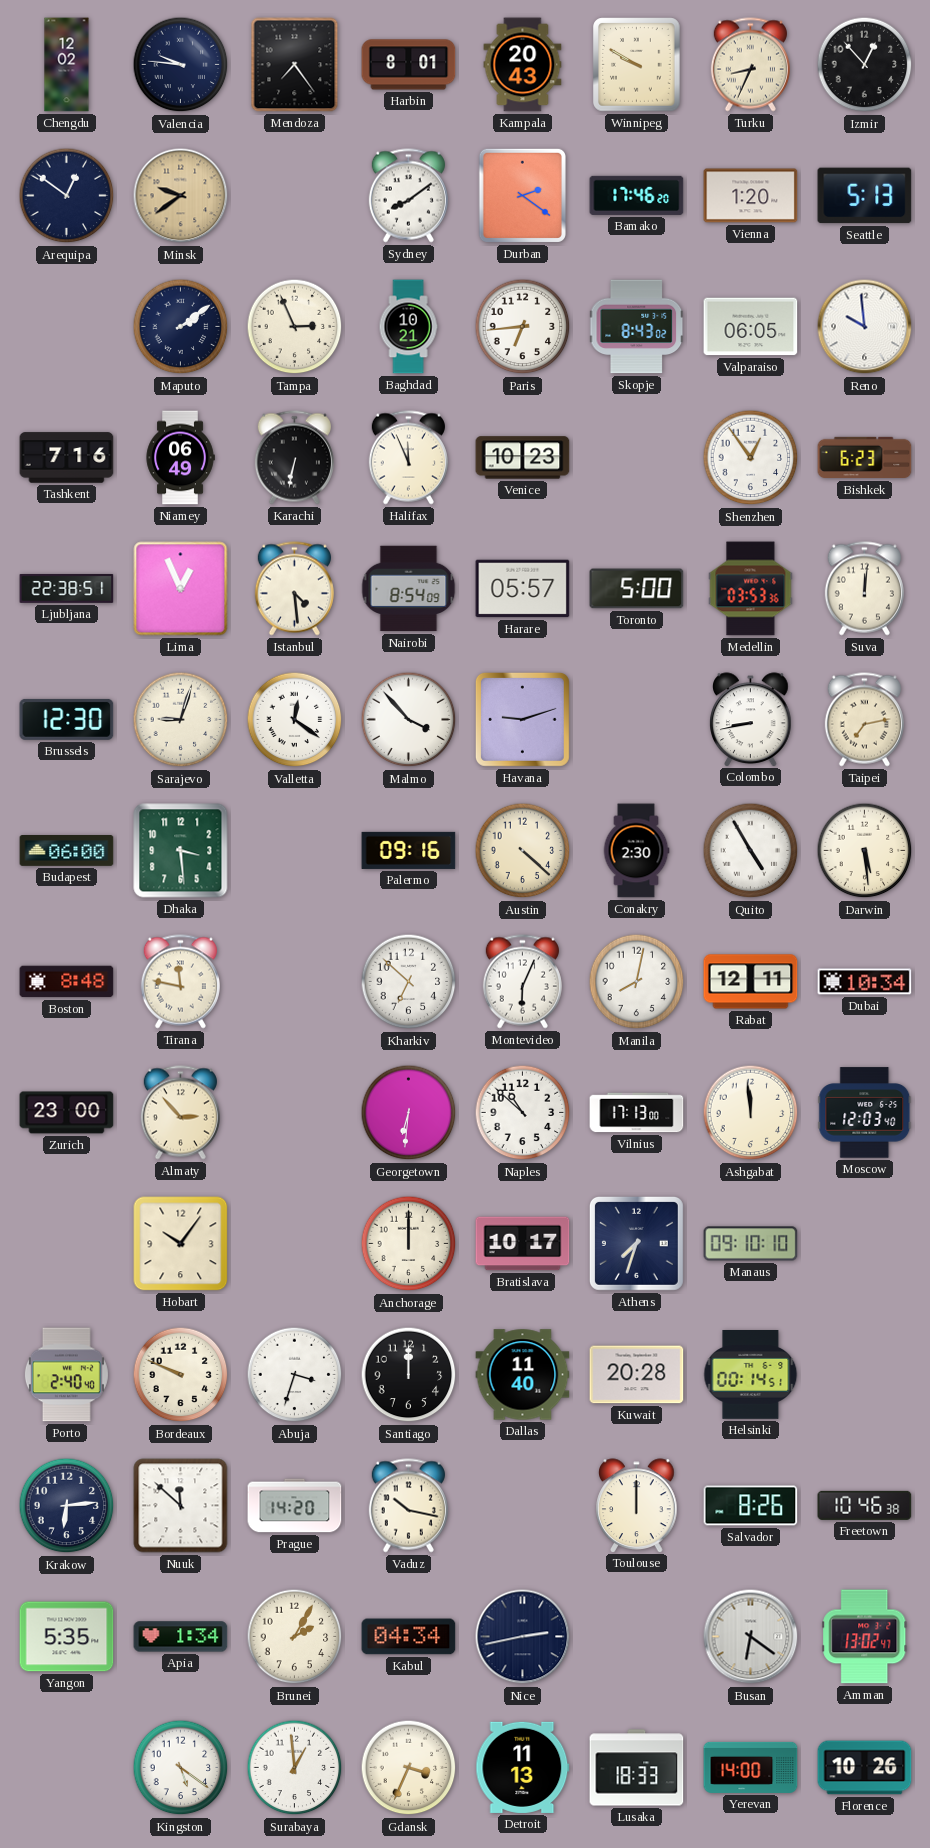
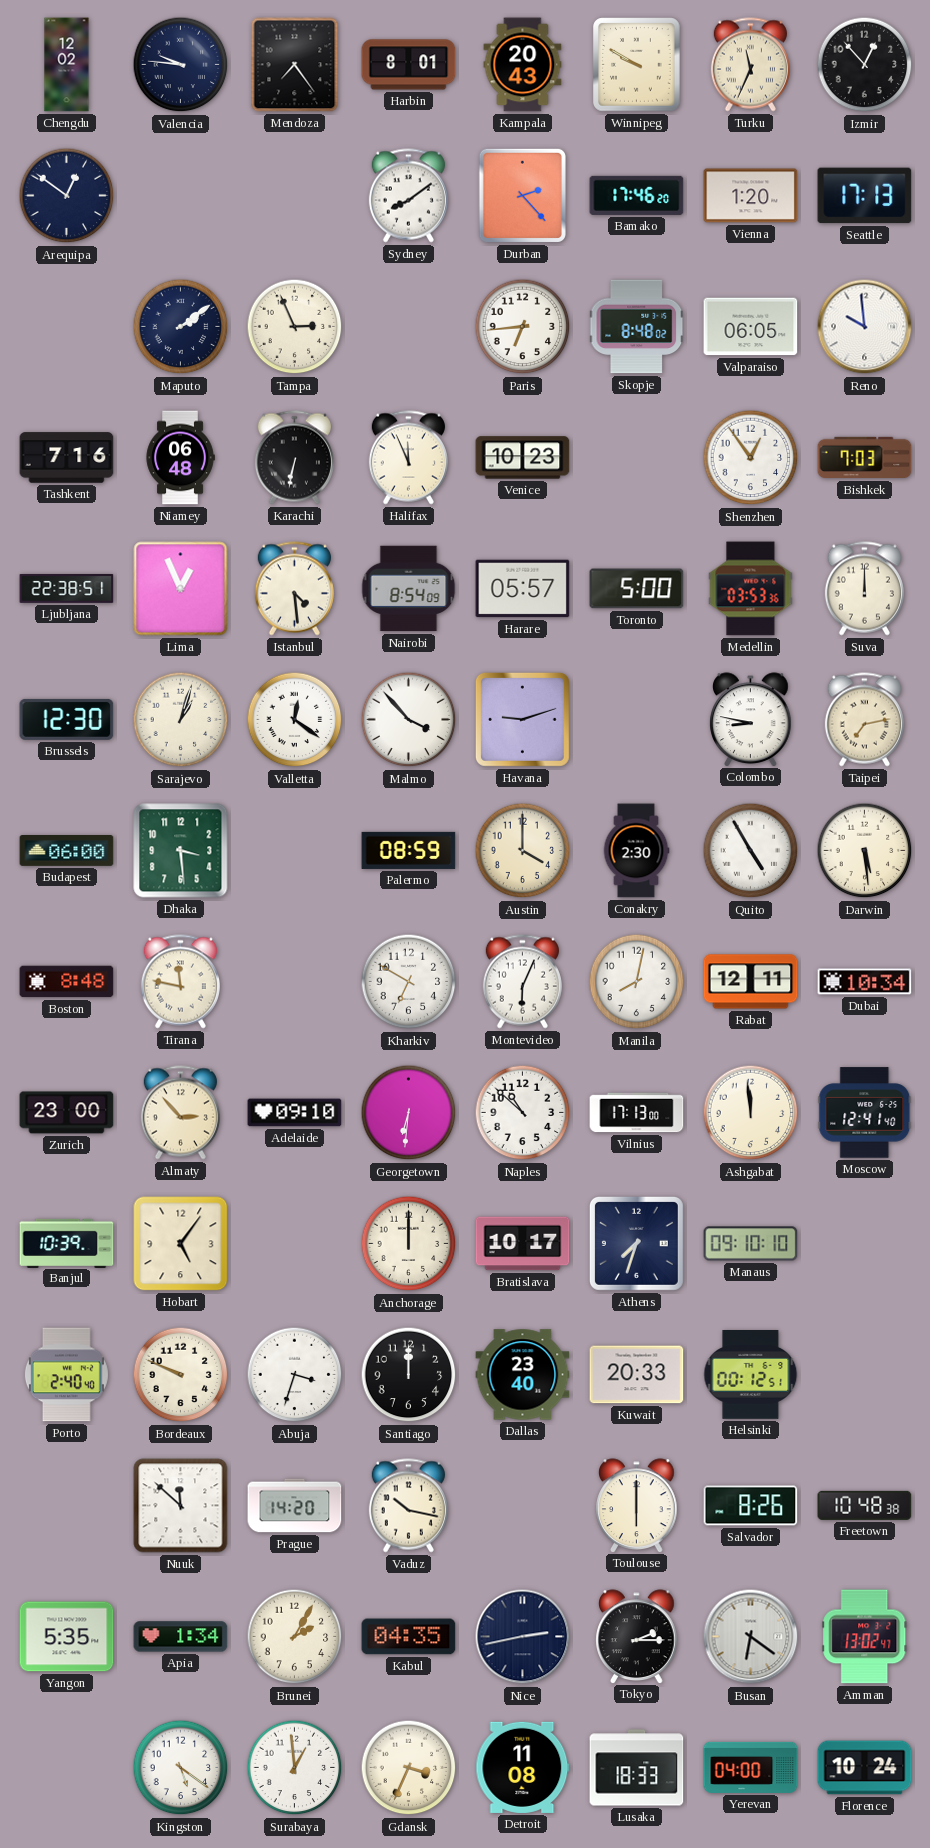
Turku: 8:34 -> 11:34
Minsk: 9:39 -> none
Durban: 2:21 -> 2:23
Seattle: 5:13 -> 17:13
Baghdad: 10:21 -> none
Skopje: 8:43 -> 8:48
Niamey: 06:49 -> 06:48
Bishkek: 6:23 -> 7:03
Suva: 12:01 -> 12:00
Sarajevo: 9:03 -> 1:03
Colombo: 8:43 -> 8:47
Palermo: 09:16 -> 08:59
Austin: 4:22 -> 4:00
Kharkiv: 6:52 -> 6:50
Adelaide: none -> 09:10
Moscow: 12:03 -> 12:41
Banjul: none -> 10:39
Hobart: 10:06 -> 5:06
Dallas: 11:40 -> 23:40
Kuwait: 20:28 -> 20:33
Helsinki: 00:14 -> 00:12
Krakow: 6:14 -> none
Toulouse: 12:00 -> 6:00
Freetown: 10:46 -> 10:48
Kabul: 04:34 -> 04:35
Tokyo: none -> 2:15
Detroit: 11:13 -> 11:08
Yerevan: 14:00 -> 04:00
Florence: 10:26 -> 10:24
